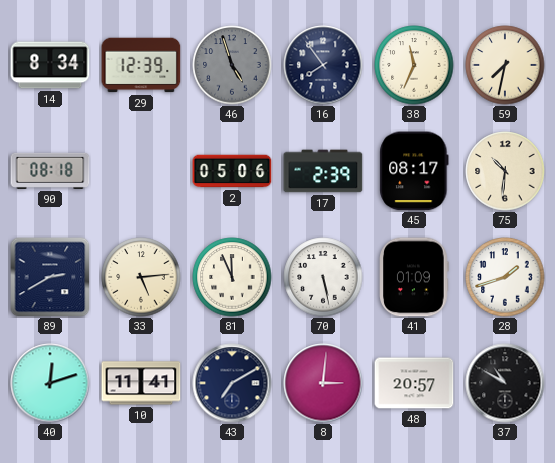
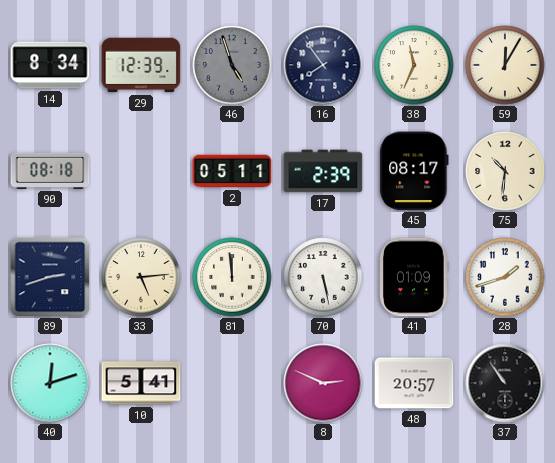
59: 7:32 -> 12:05
2: 05:06 -> 05:11
89: 2:40 -> 2:42
81: 11:56 -> 11:59
10: 11:41 -> 5:41
43: 7:10 -> none
8: 3:01 -> 2:49
37: 10:50 -> 10:54
